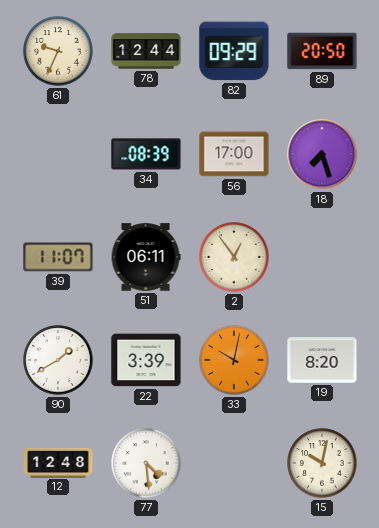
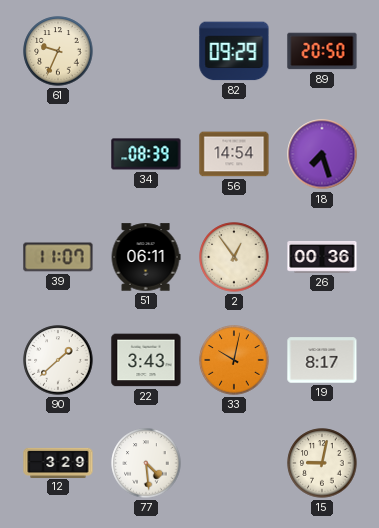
78: 12:44 -> none
56: 17:00 -> 14:54
26: none -> 00:36
90: 1:40 -> 1:38
22: 3:39 -> 3:43
19: 8:20 -> 8:17
12: 12:48 -> 3:29
15: 10:02 -> 9:02
